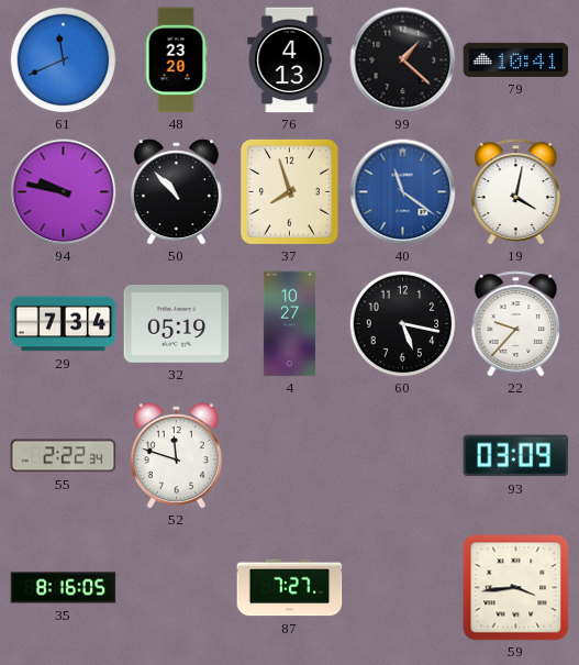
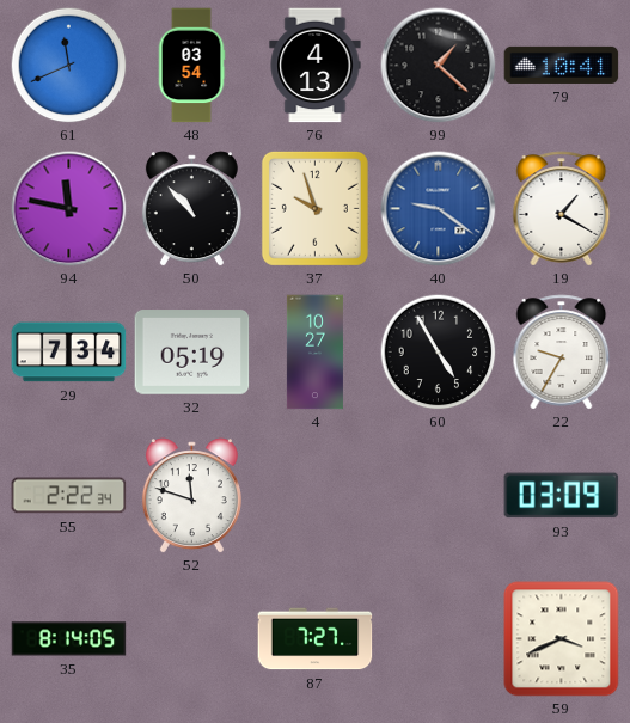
48: 23:20 -> 03:54
94: 9:47 -> 11:47
37: 7:57 -> 9:57
40: 11:21 -> 9:21
19: 4:02 -> 1:20
60: 5:17 -> 4:55
22: 9:37 -> 9:35
35: 8:16 -> 8:14
59: 3:44 -> 3:41
